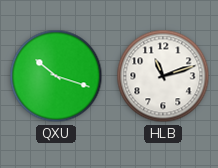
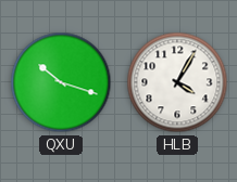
HLB: 11:12 -> 4:05
